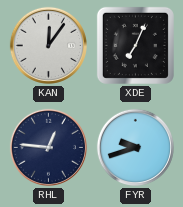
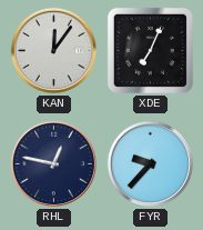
RHL: 12:46 -> 12:47
FYR: 9:42 -> 9:37
